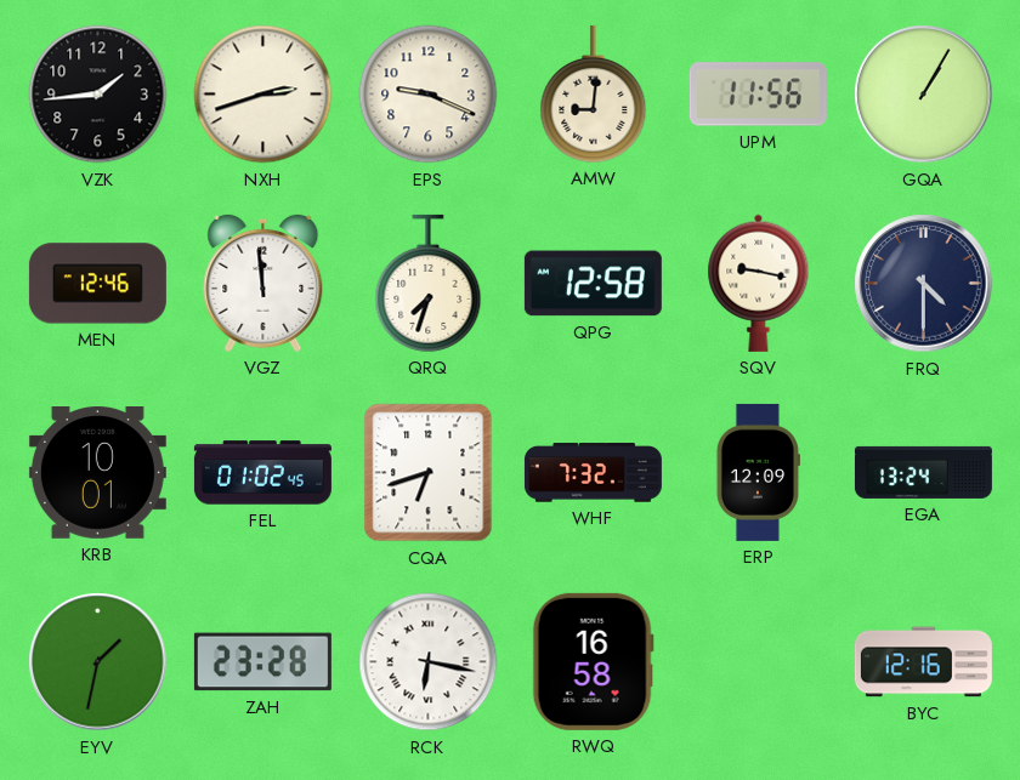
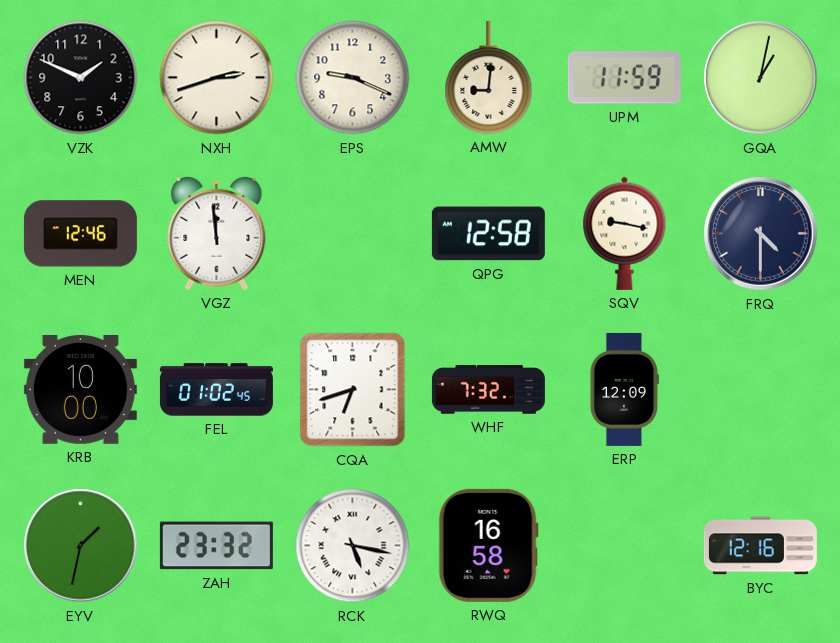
VZK: 1:44 -> 1:49
UPM: 11:56 -> 11:59
GQA: 1:05 -> 1:02
QRQ: 7:33 -> none
KRB: 10:01 -> 10:00
EGA: 13:24 -> none
ZAH: 23:28 -> 23:32
RCK: 6:17 -> 5:17
